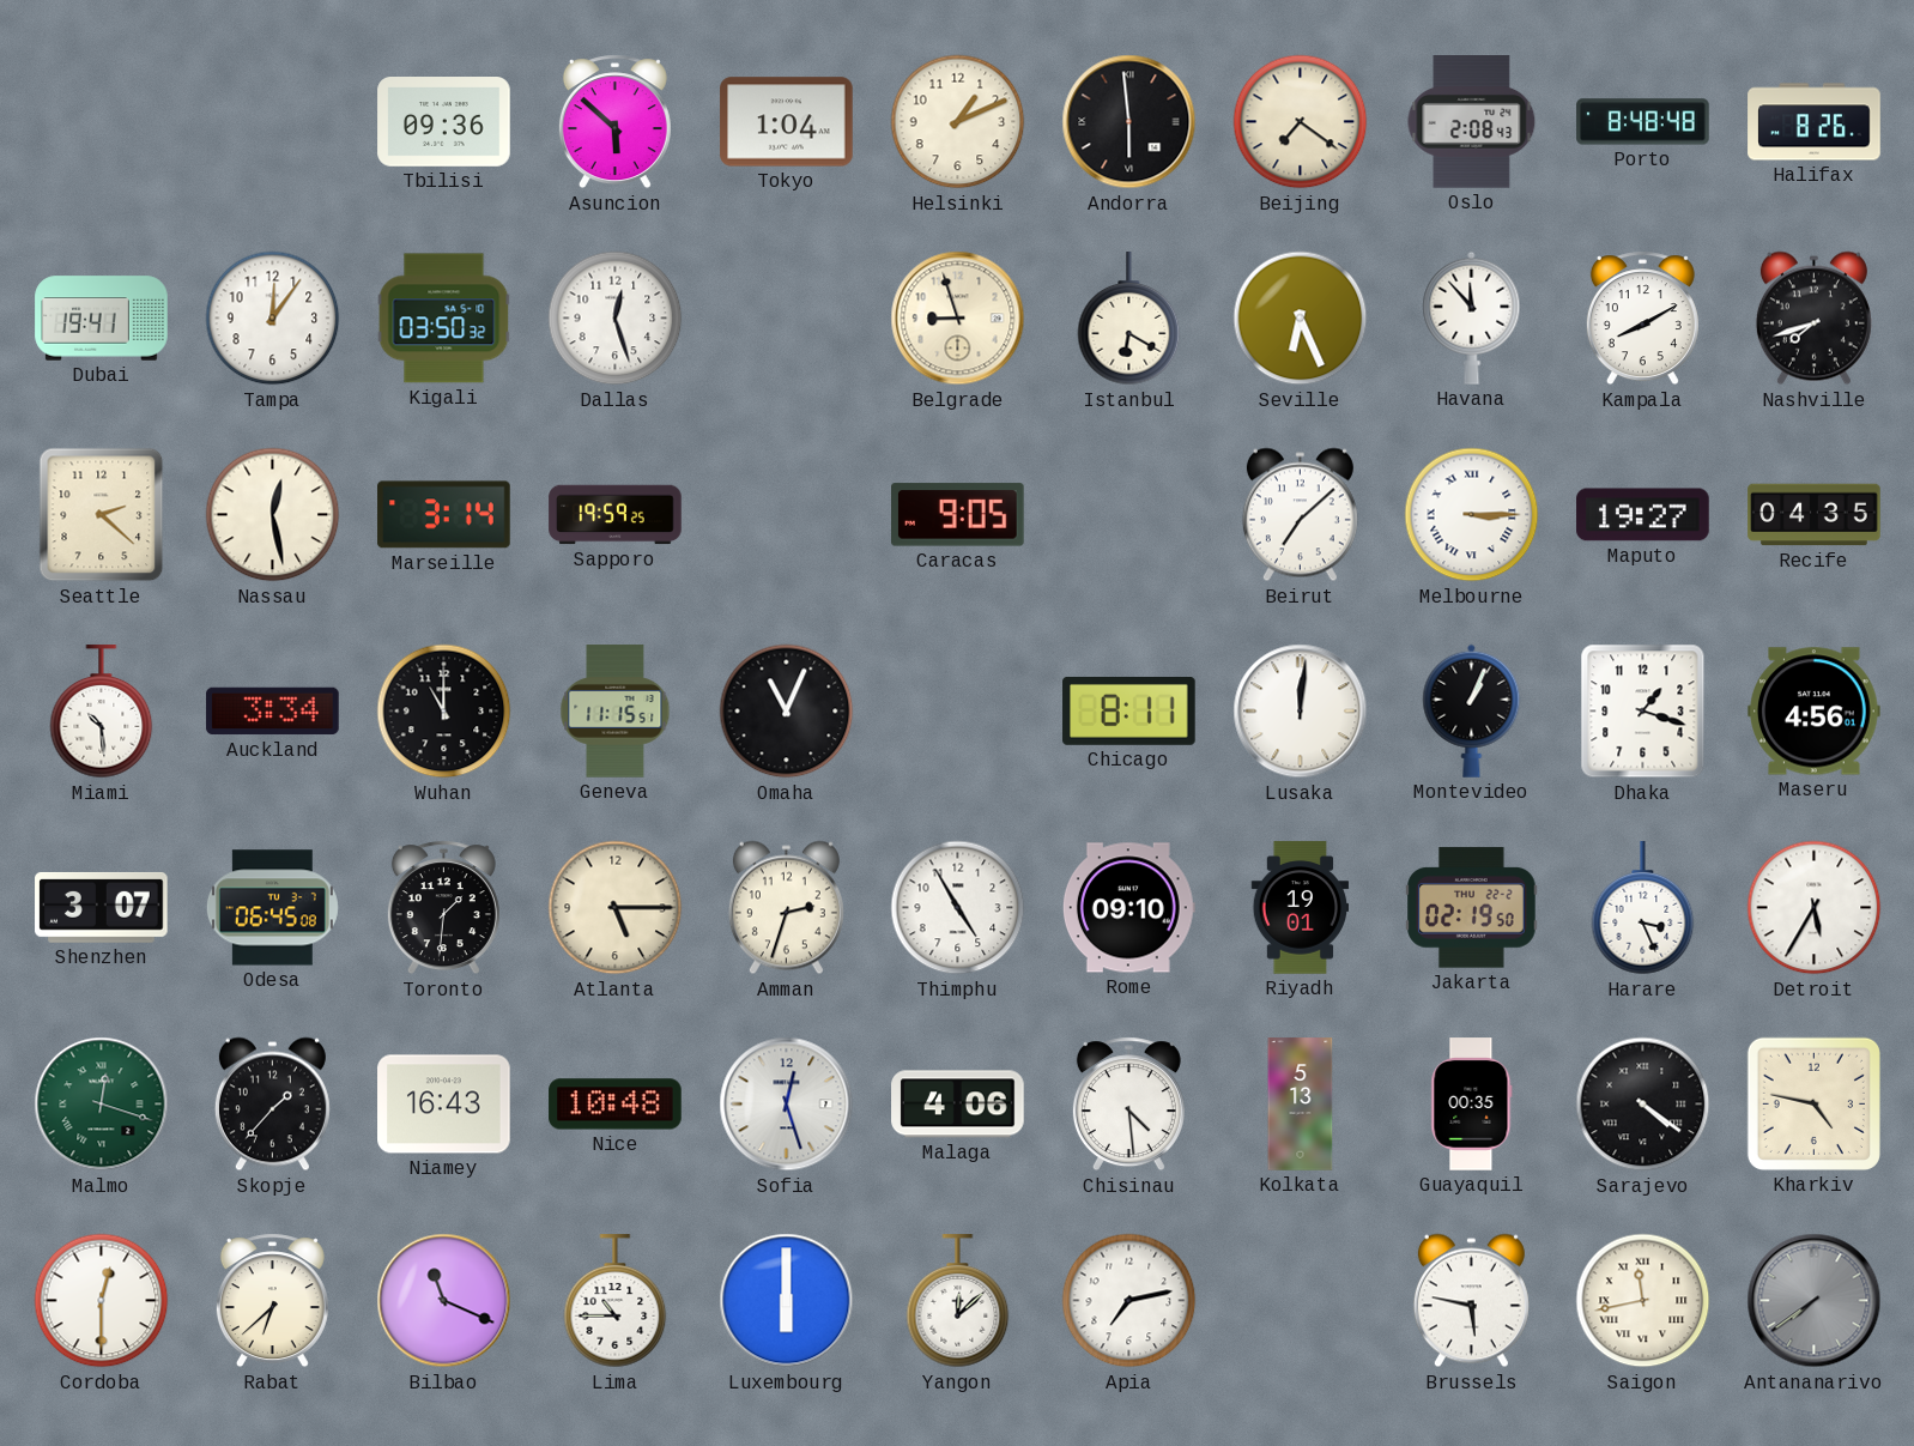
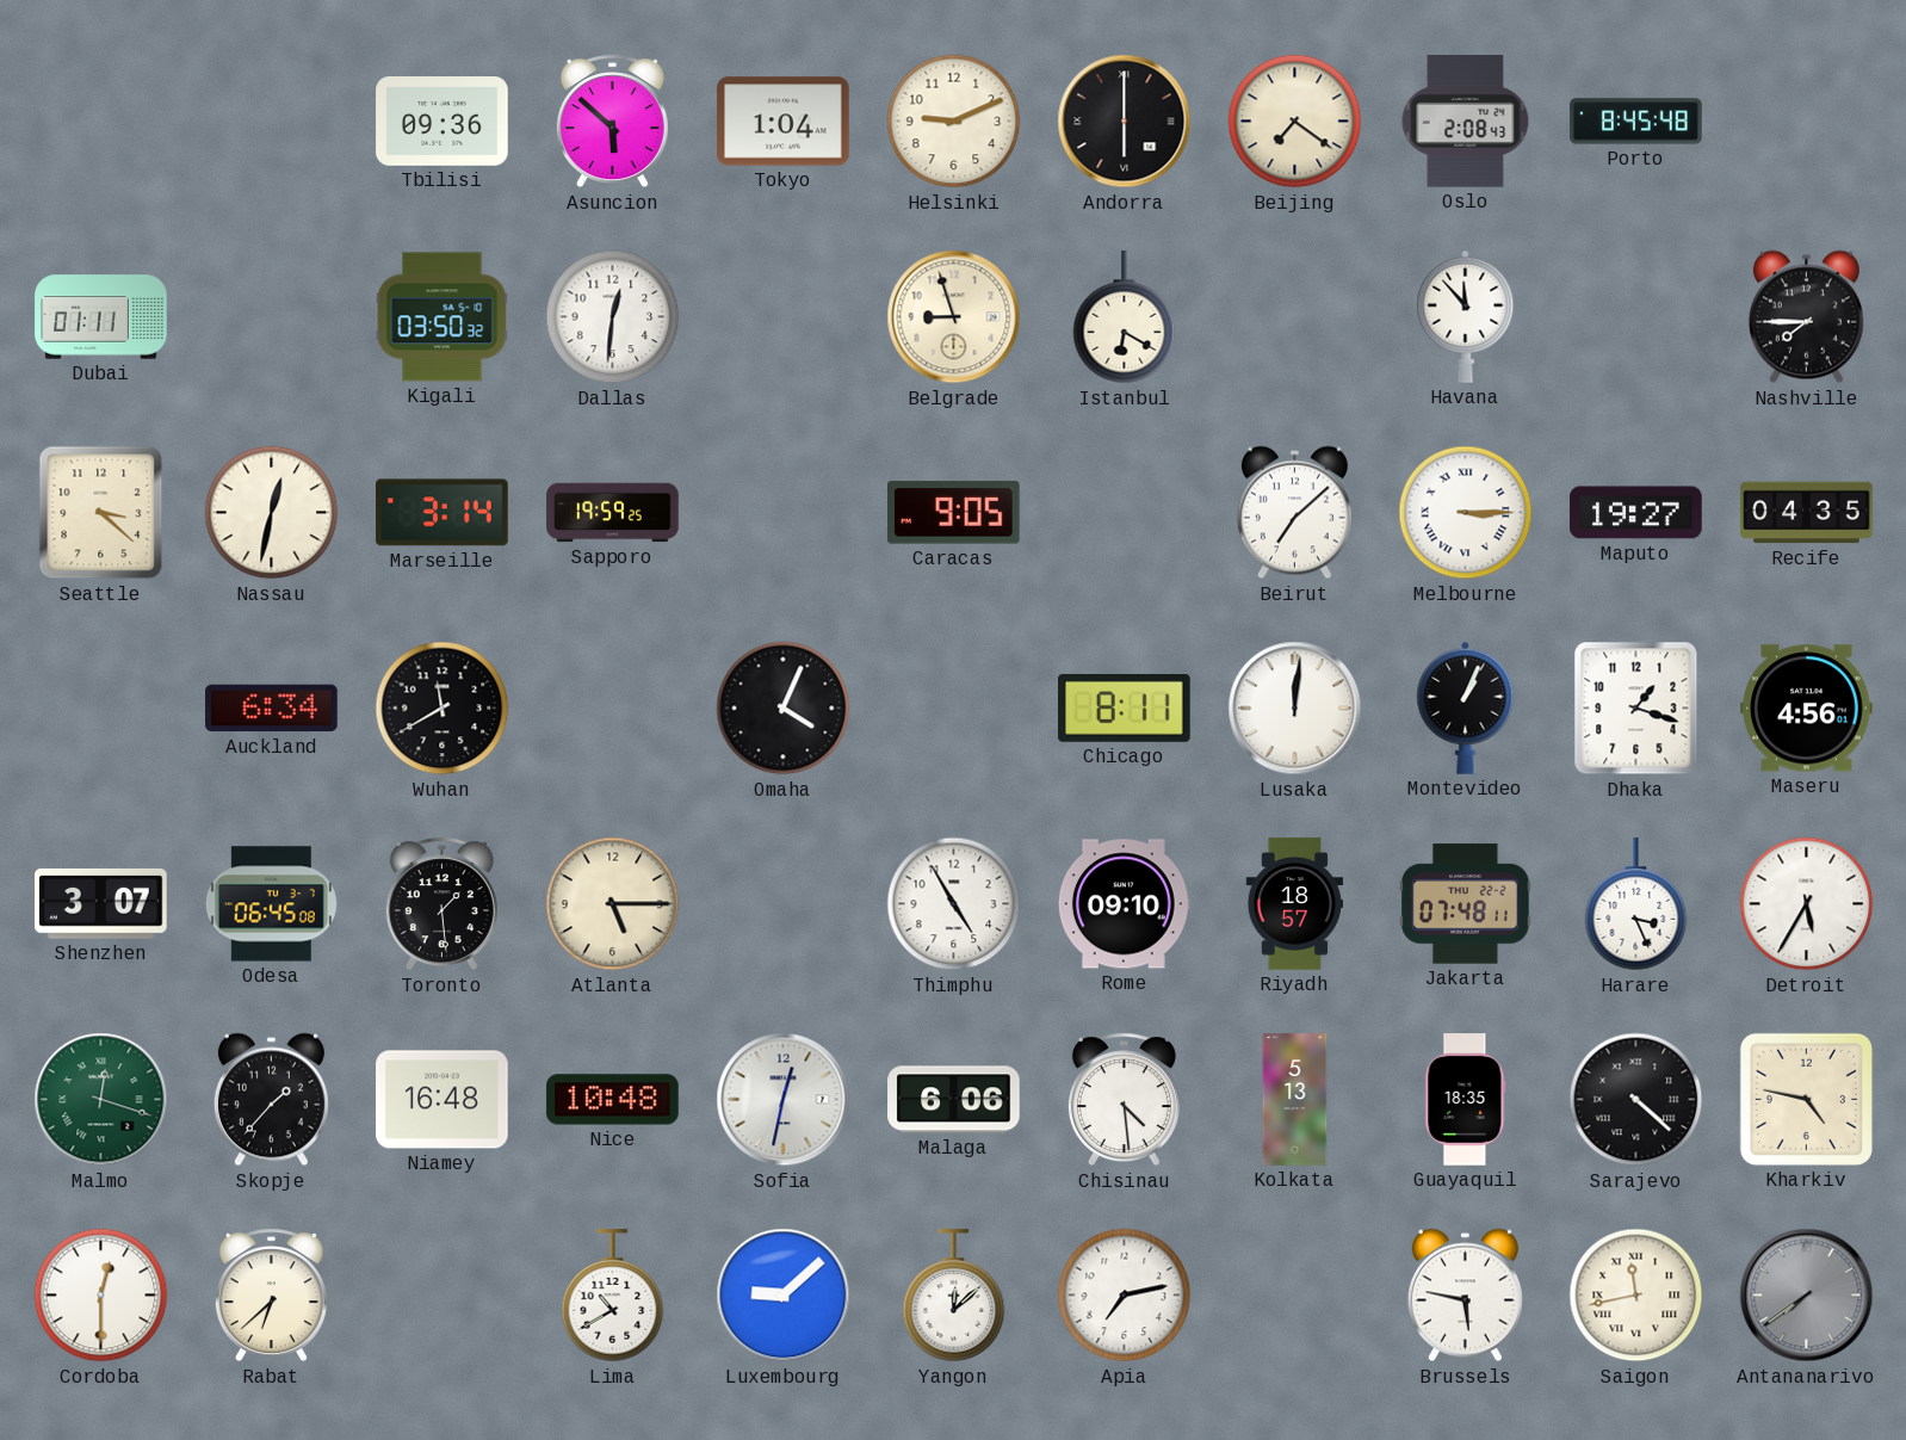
Helsinki: 1:11 -> 9:11
Andorra: 5:59 -> 6:00
Porto: 8:48 -> 8:45
Halifax: 8:26 -> none
Dubai: 19:41 -> 01:11
Tampa: 12:06 -> none
Dallas: 12:27 -> 12:31
Seville: 6:26 -> none
Kampala: 8:10 -> none
Nashville: 7:42 -> 7:45
Seattle: 2:22 -> 3:22
Nassau: 12:28 -> 12:32
Miami: 10:29 -> none
Auckland: 3:34 -> 6:34
Wuhan: 11:00 -> 11:40
Geneva: 11:15 -> none
Omaha: 11:04 -> 4:04
Toronto: 1:31 -> 1:29
Amman: 2:33 -> none
Riyadh: 19:01 -> 18:57
Jakarta: 02:19 -> 07:48
Niamey: 16:43 -> 16:48
Sofia: 12:27 -> 12:32
Malaga: 4:06 -> 6:06
Guayaquil: 00:35 -> 18:35
Sarajevo: 4:21 -> 4:22
Bilbao: 11:19 -> none
Lima: 10:45 -> 10:40
Luxembourg: 6:00 -> 9:08
